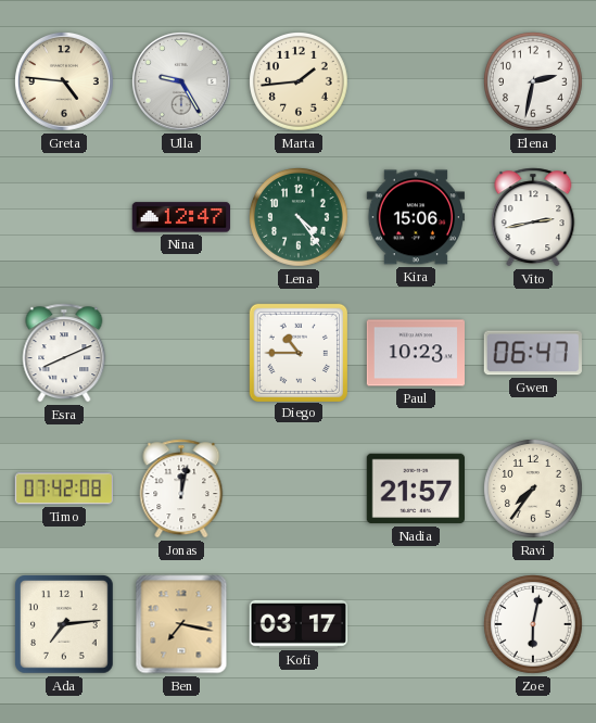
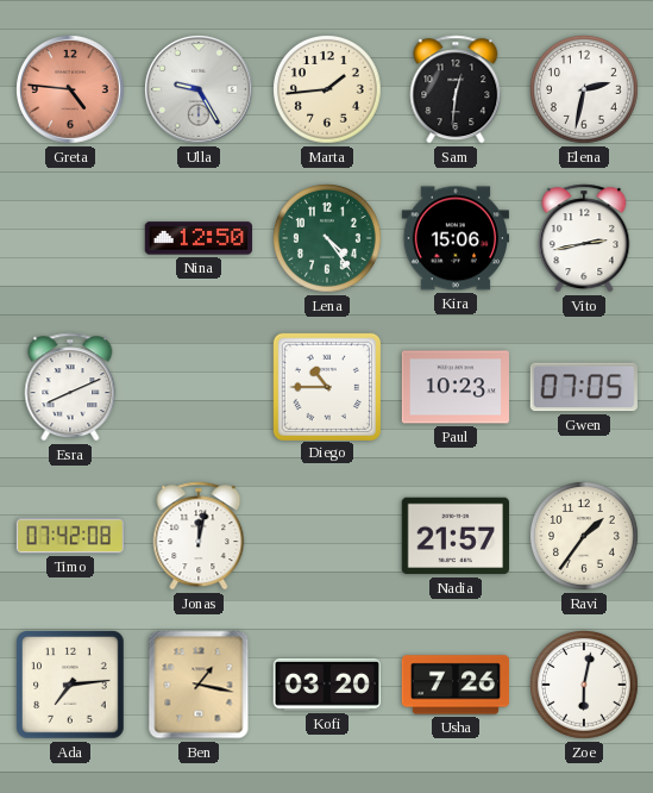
Greta dial: cream -> salmon
Sam: none -> 12:31
Nina: 12:47 -> 12:50
Gwen: 06:47 -> 07:05
Ravi: 7:36 -> 1:36
Ben: 7:17 -> 1:17
Kofi: 03:17 -> 03:20
Usha: none -> 7:26
